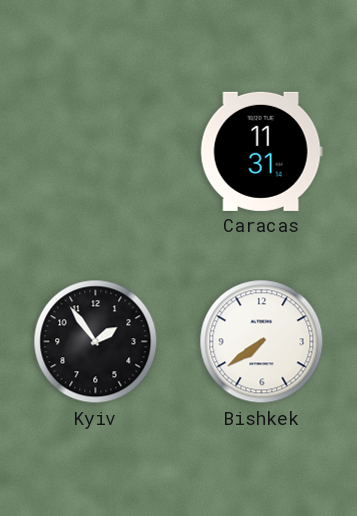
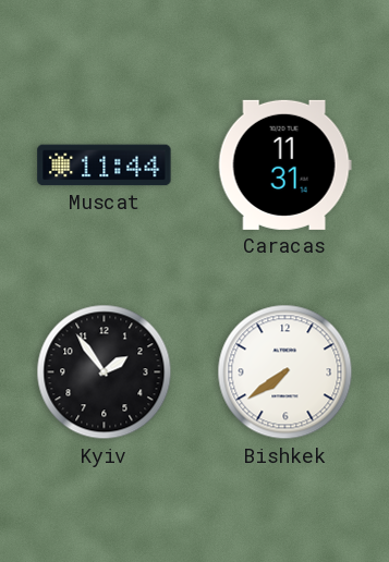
Muscat: none -> 11:44
